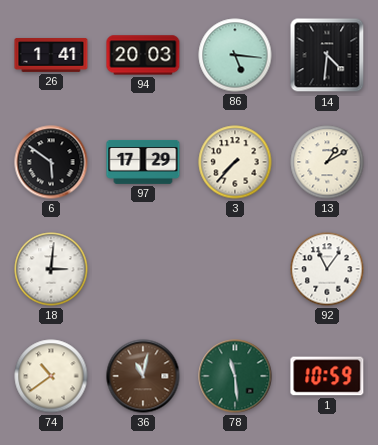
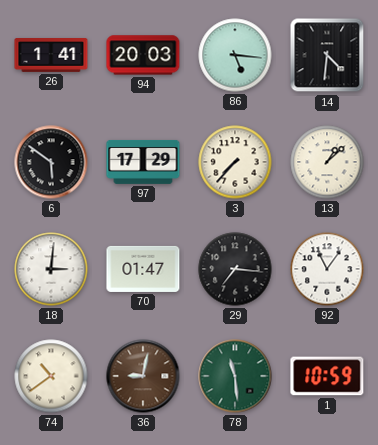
13: 1:10 -> 1:08
70: none -> 01:47
29: none -> 7:16
36: 11:02 -> 9:02
